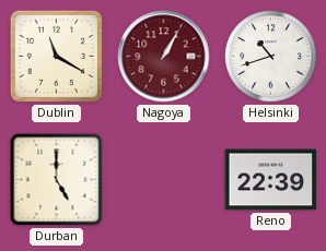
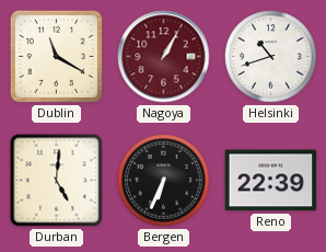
Durban: 5:00 -> 5:01
Bergen: none -> 6:34
